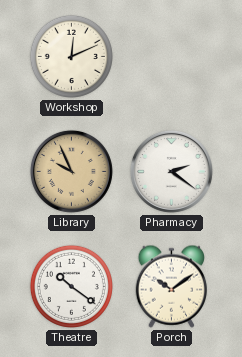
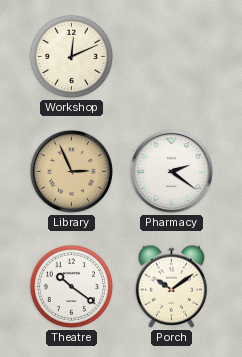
Library: 9:56 -> 2:56
